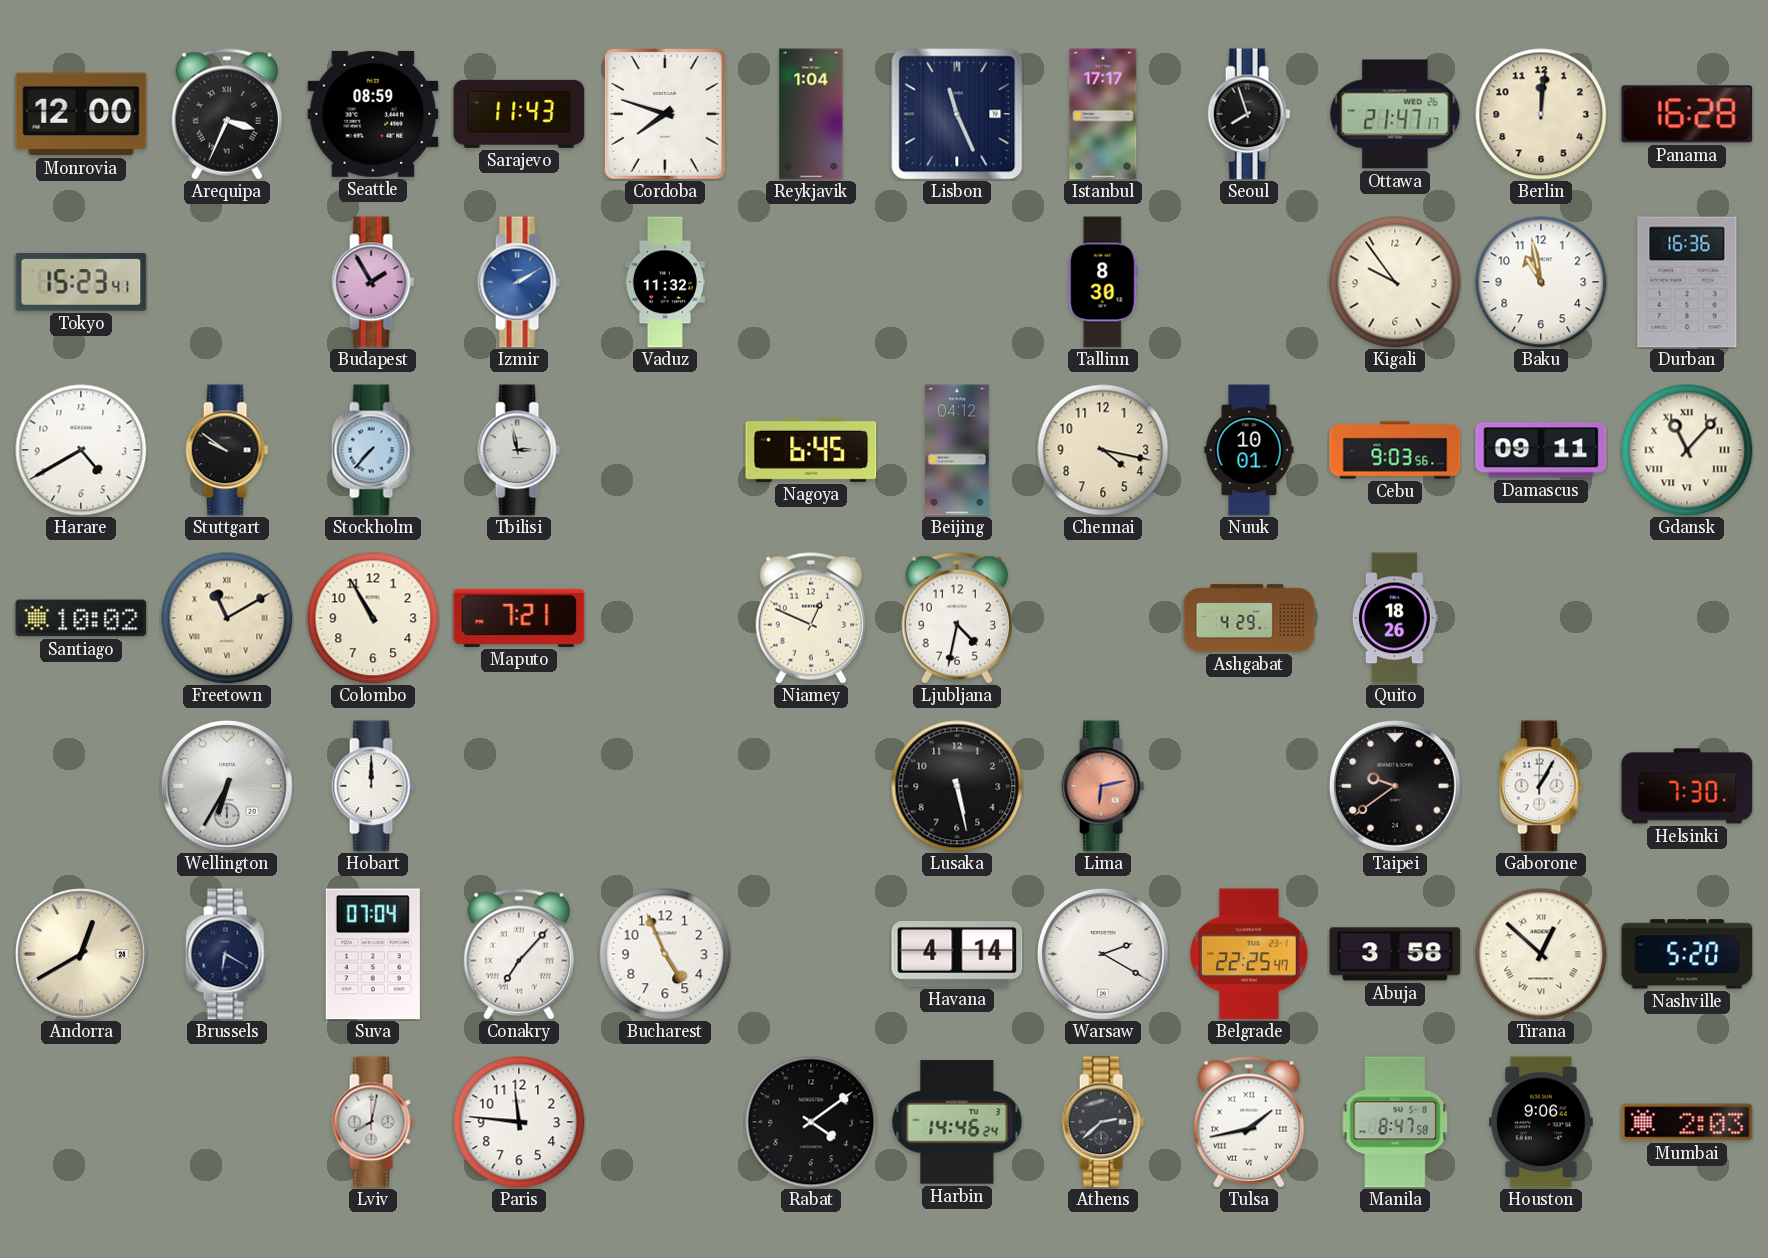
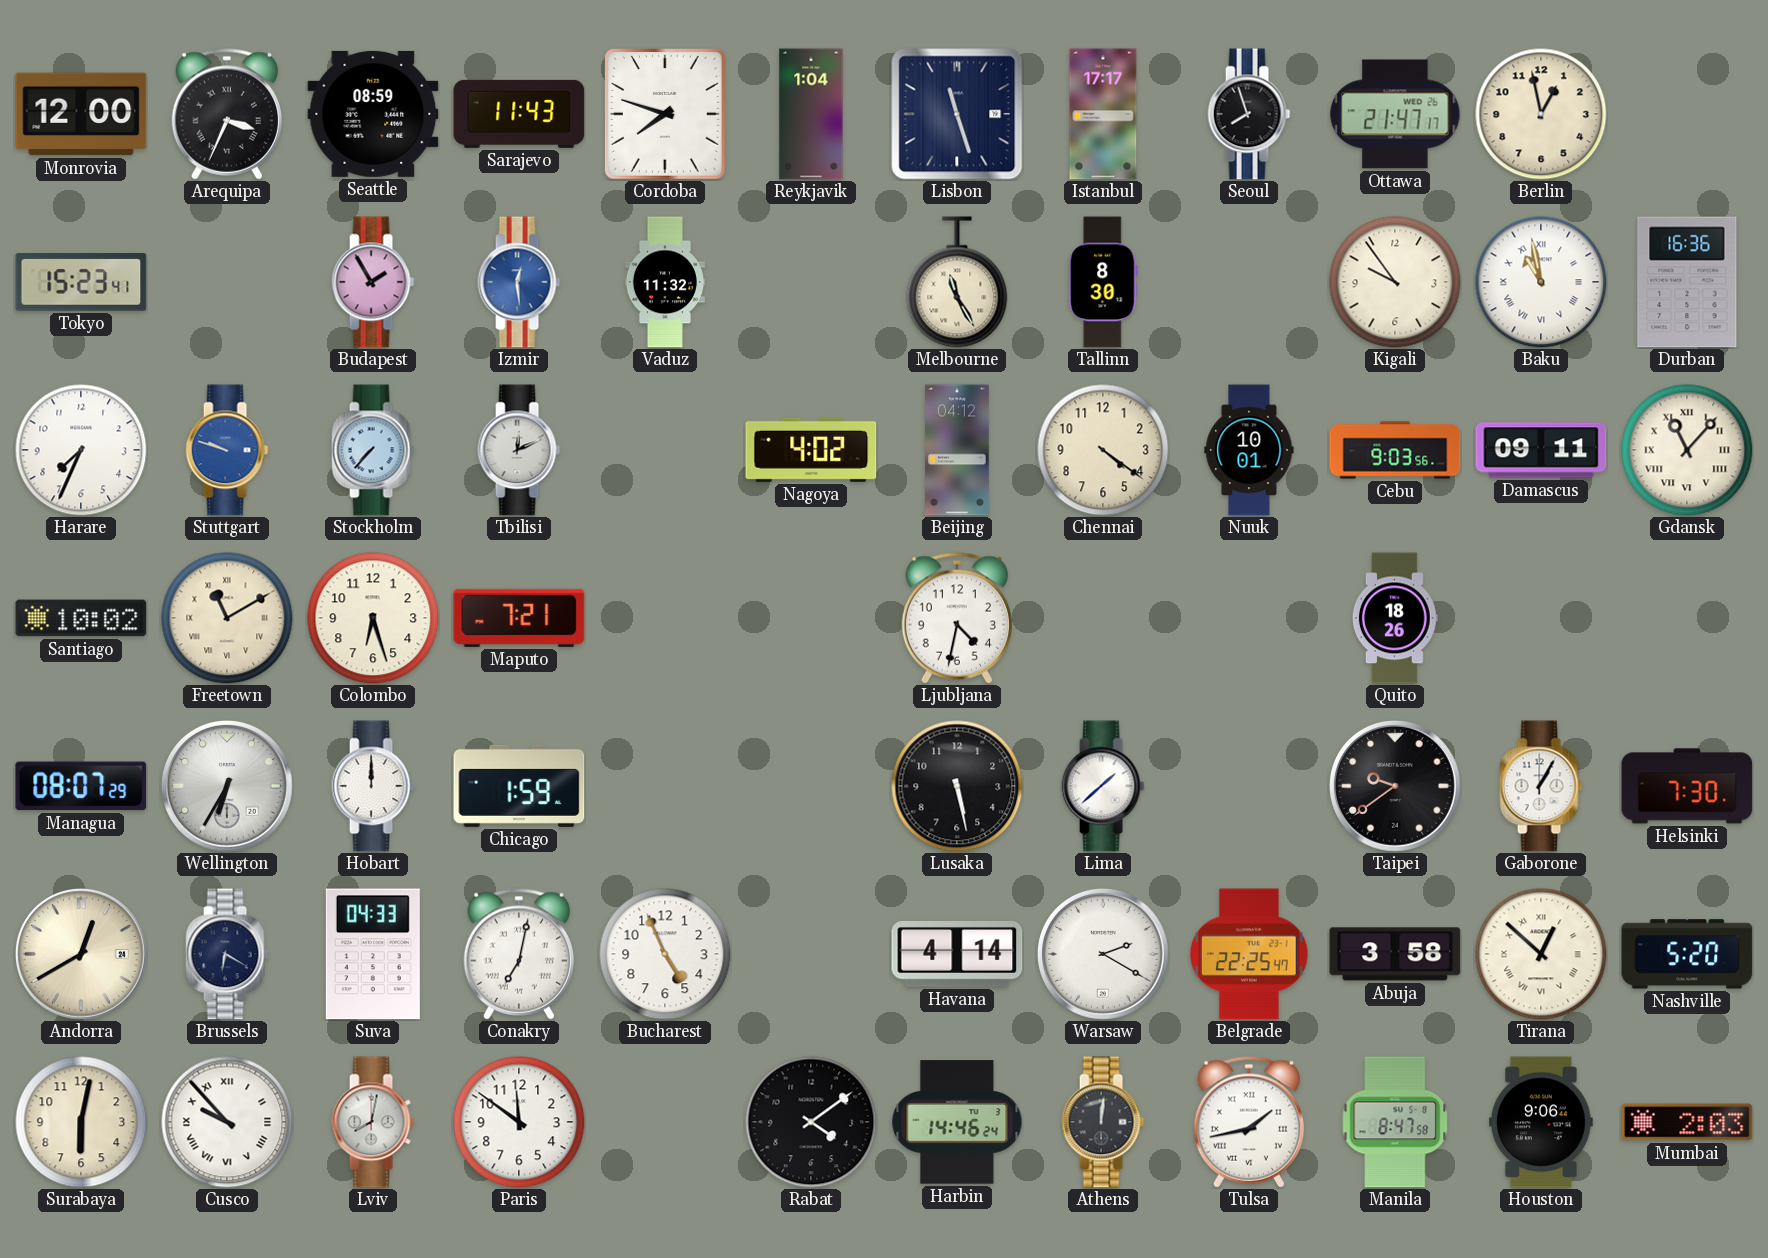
Lisbon: 11:26 -> 11:27
Berlin: 12:01 -> 12:58
Panama: 16:28 -> none
Izmir: 2:10 -> 12:29
Melbourne: none -> 11:25
Baku numerals: Arabic -> Roman
Harare: 4:40 -> 7:34
Stuttgart: 9:51 -> 9:48
Stuttgart dial: black -> blue
Tbilisi: 2:58 -> 12:11
Nagoya: 6:45 -> 4:02
Chennai: 4:17 -> 4:21
Colombo: 10:55 -> 6:27
Niamey: 12:49 -> none
Ashgabat: 4:29 -> none
Managua: none -> 08:07
Chicago: none -> 1:59
Lima: 6:13 -> 1:38
Lima dial: salmon -> white
Suva: 07:04 -> 04:33
Conakry: 7:07 -> 7:02
Surabaya: none -> 6:02
Cusco: none -> 9:53
Paris: 11:46 -> 11:51
Athens: 2:38 -> 12:01
